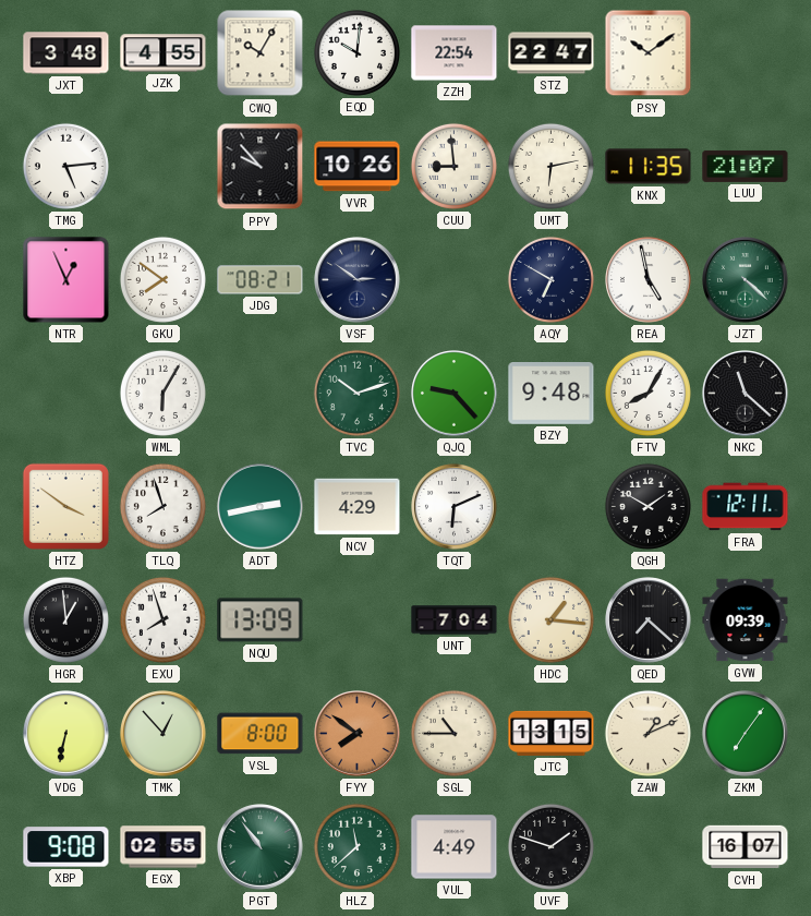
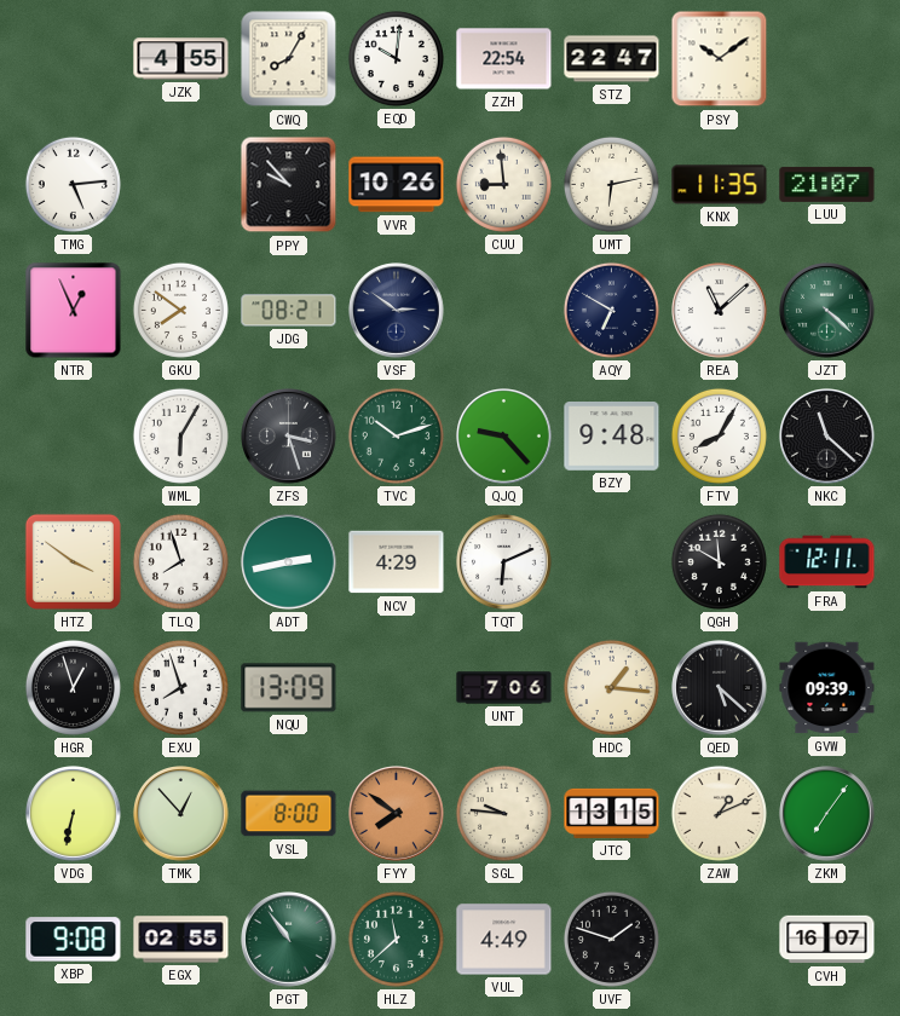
JXT: 3:48 -> none
CWQ: 10:05 -> 8:05
REA: 4:58 -> 11:08
ZFS: none -> 3:27
QGH: 1:50 -> 11:50
HGR: 12:59 -> 12:57
UNT: 7:04 -> 7:06
QED: 7:22 -> 5:22
SGL: 10:45 -> 9:46
